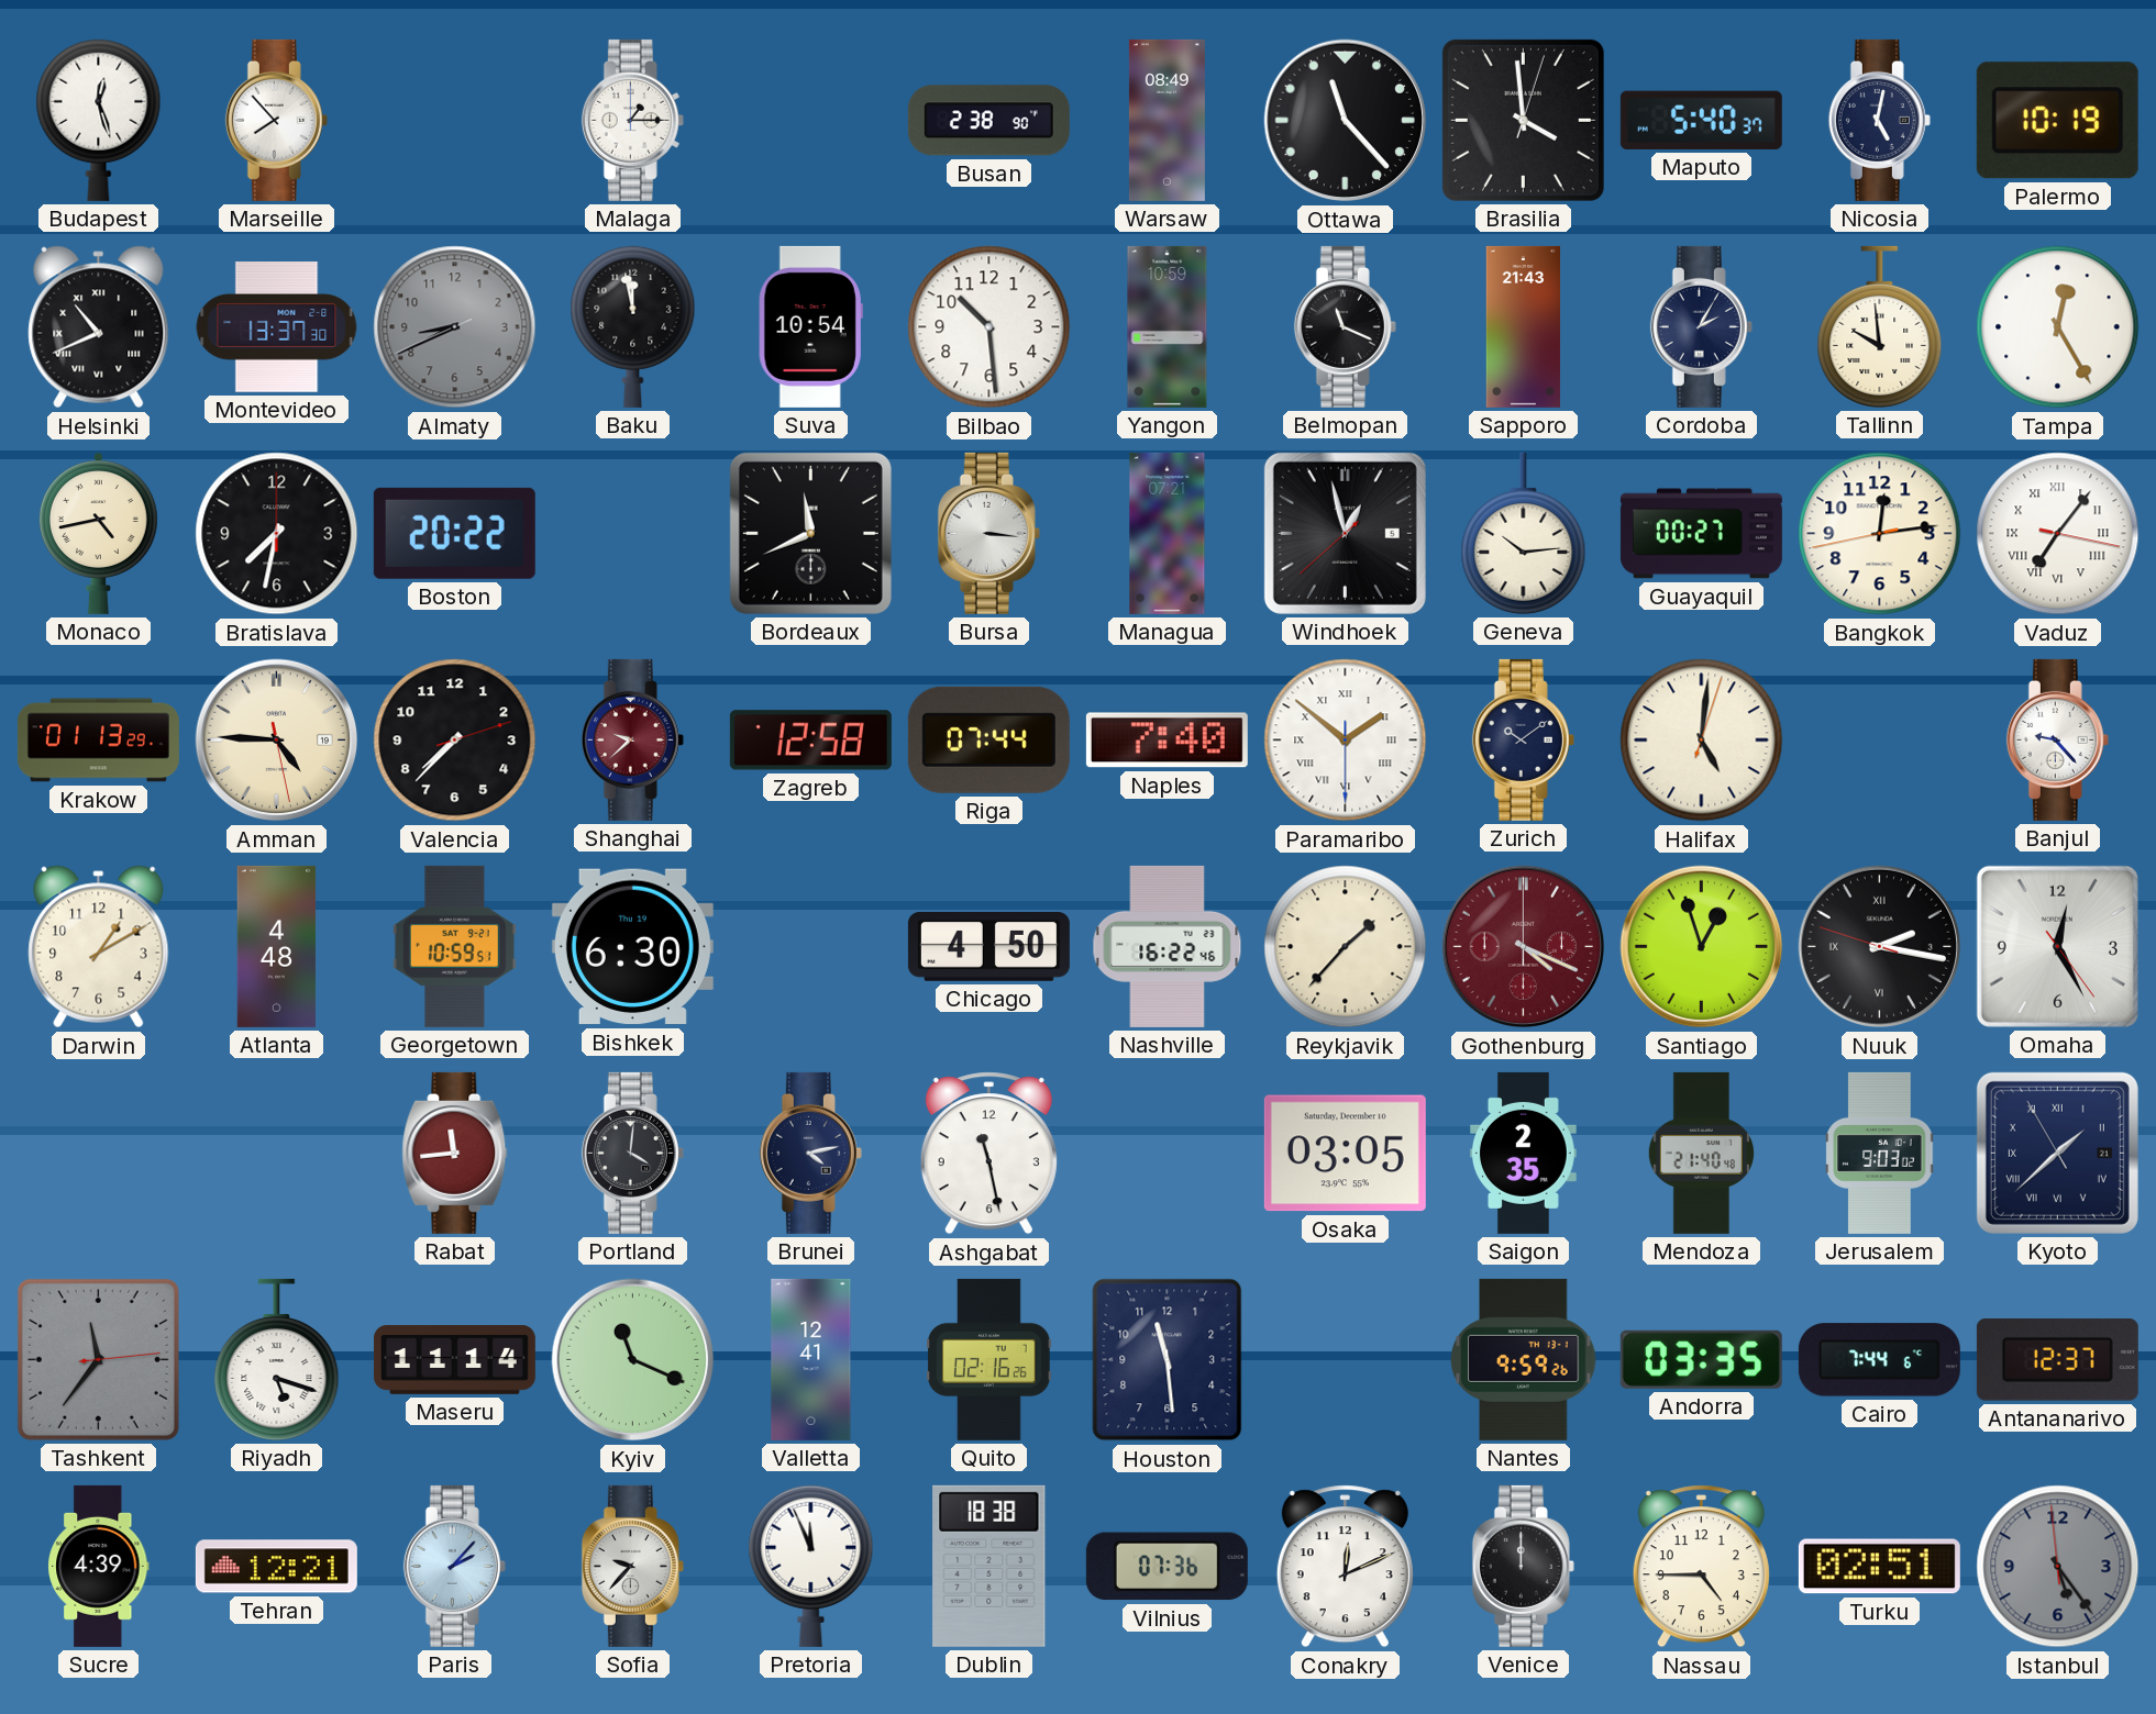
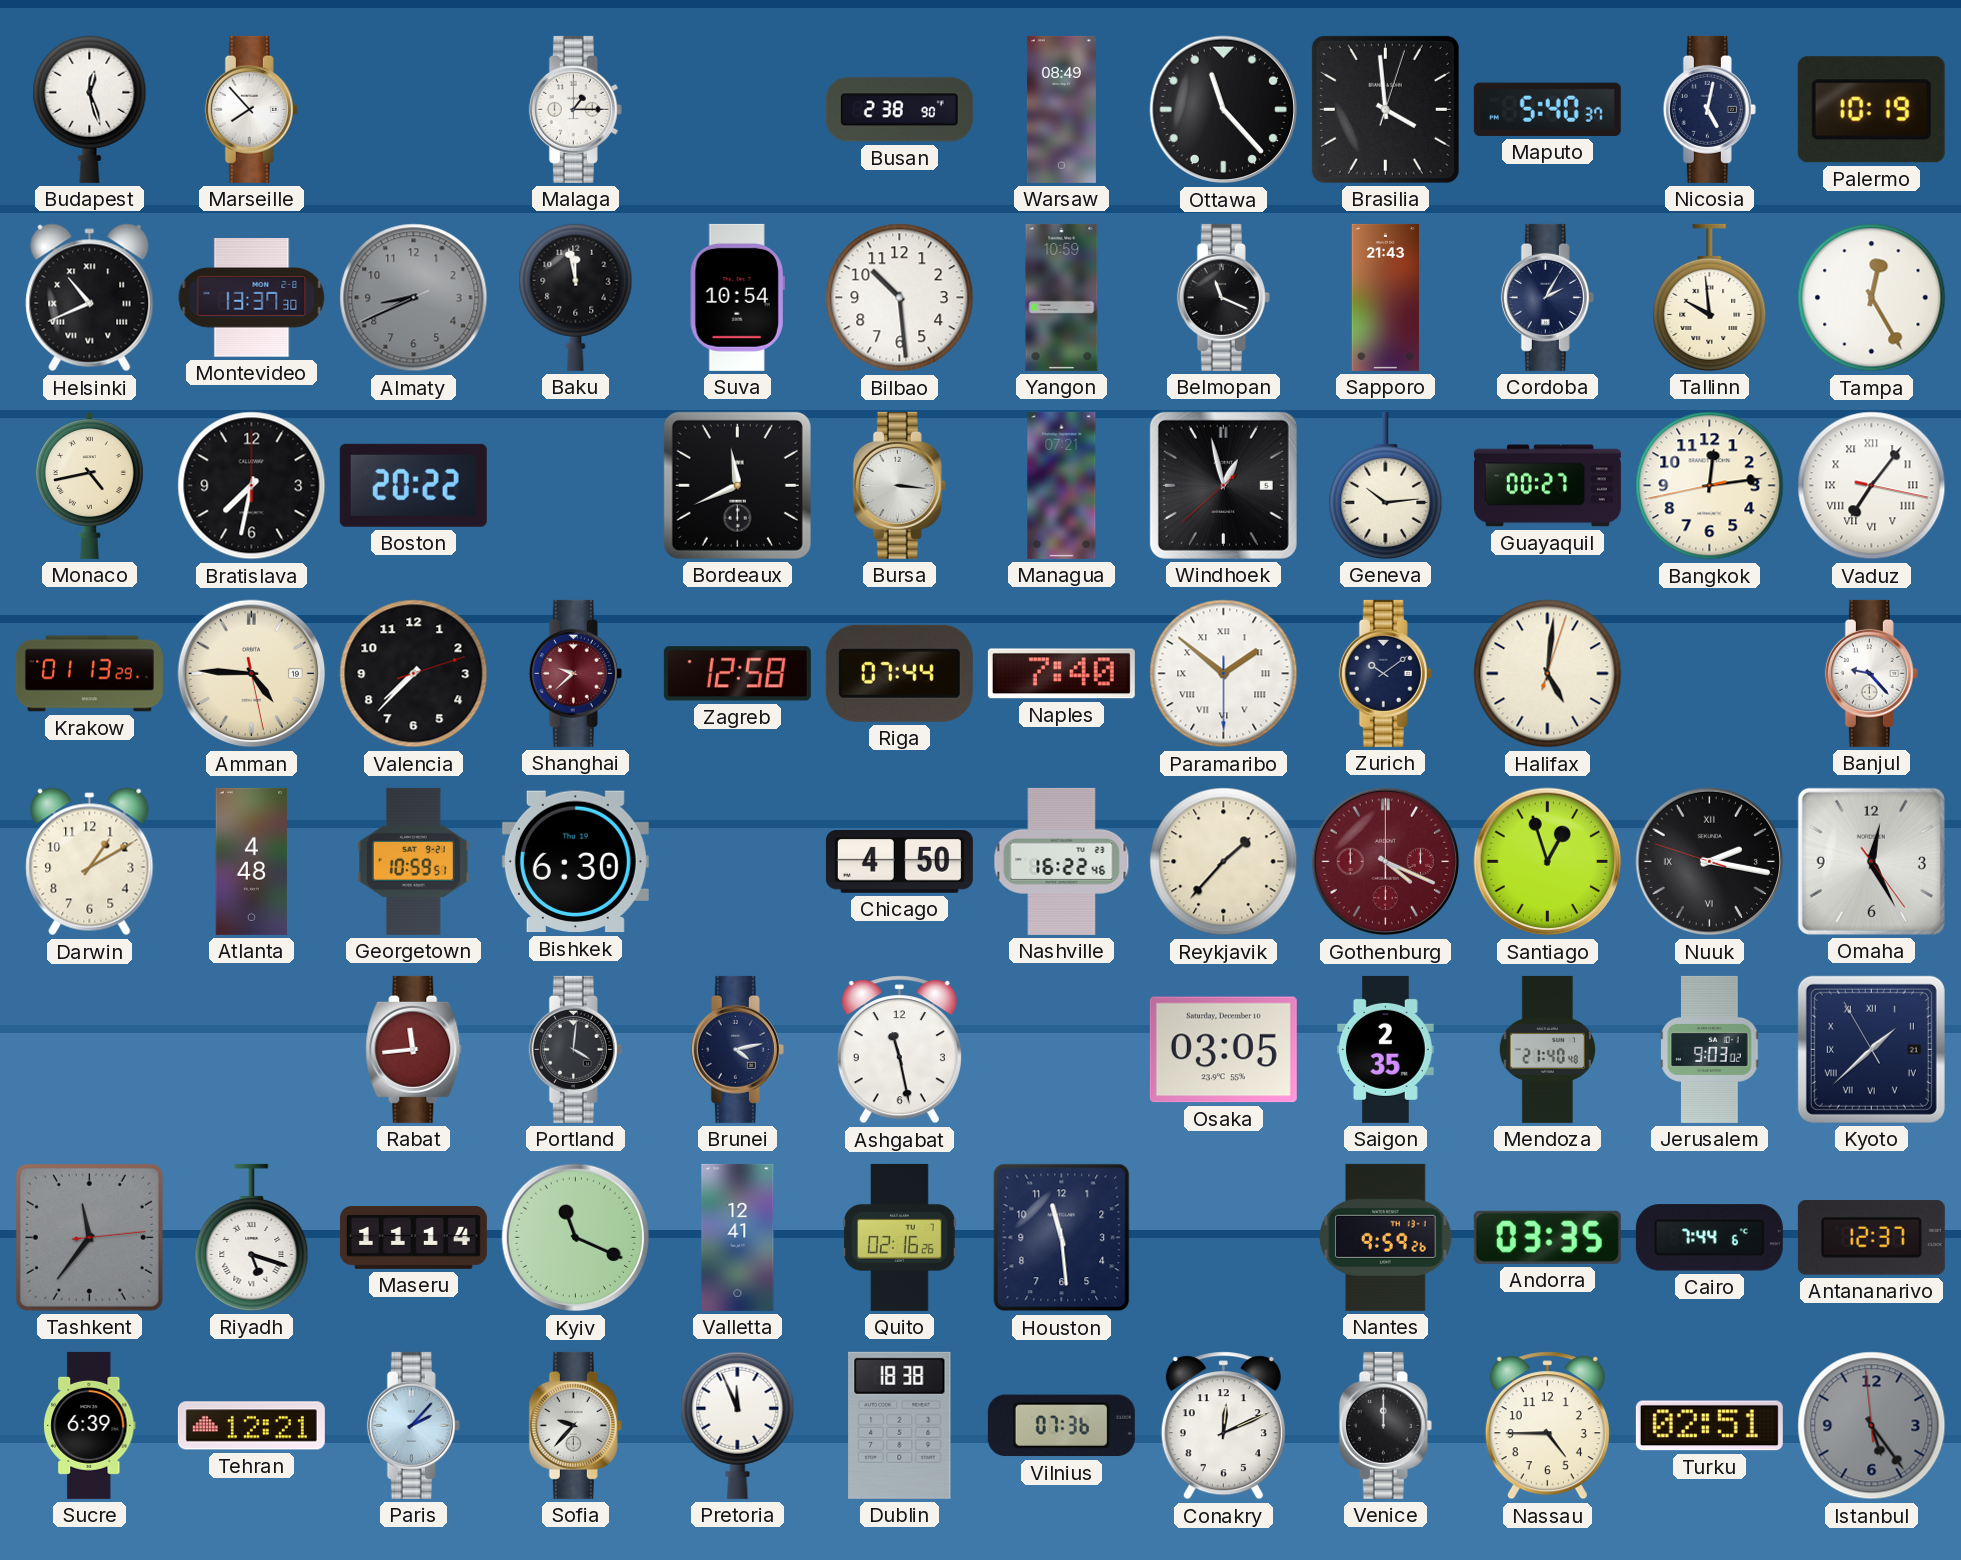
Sucre: 4:39 -> 6:39
